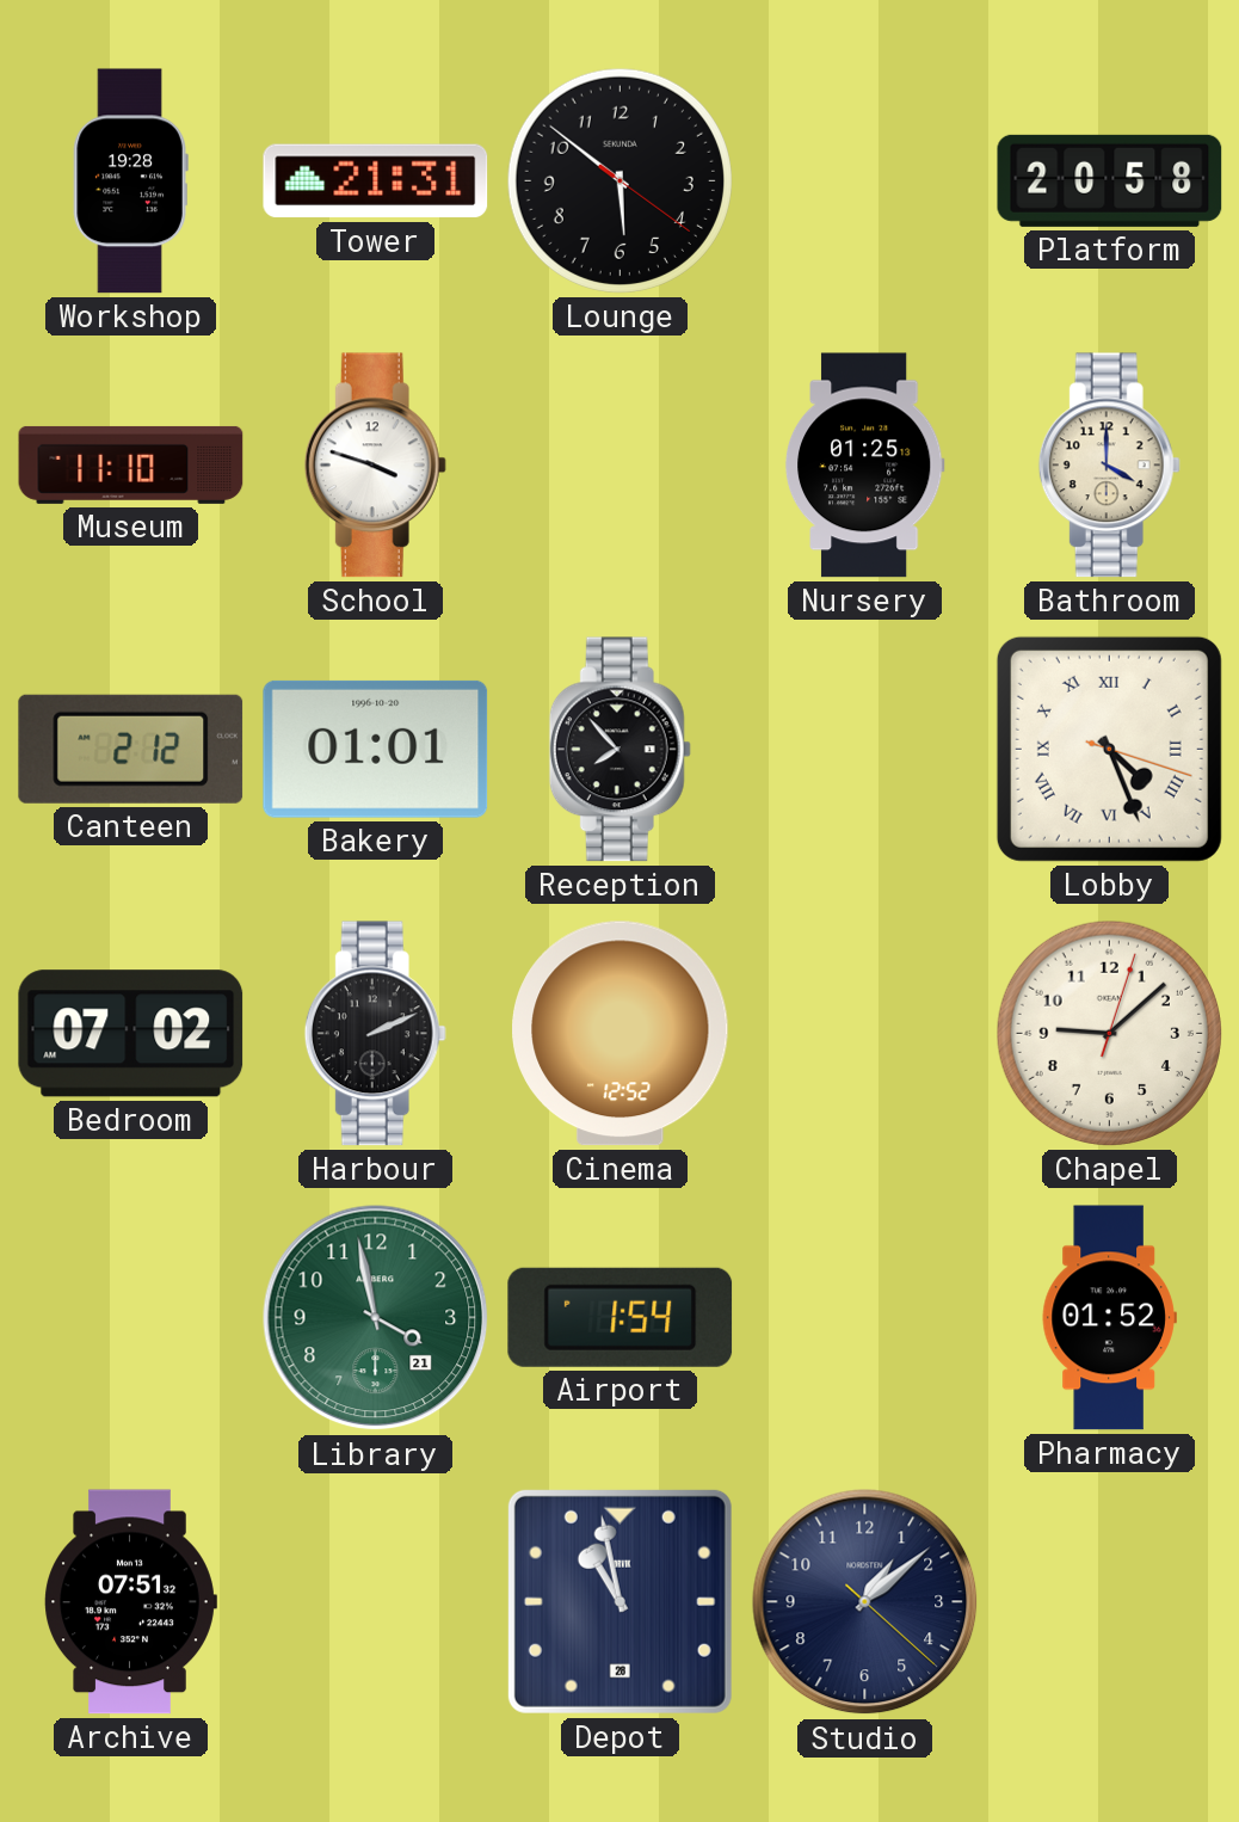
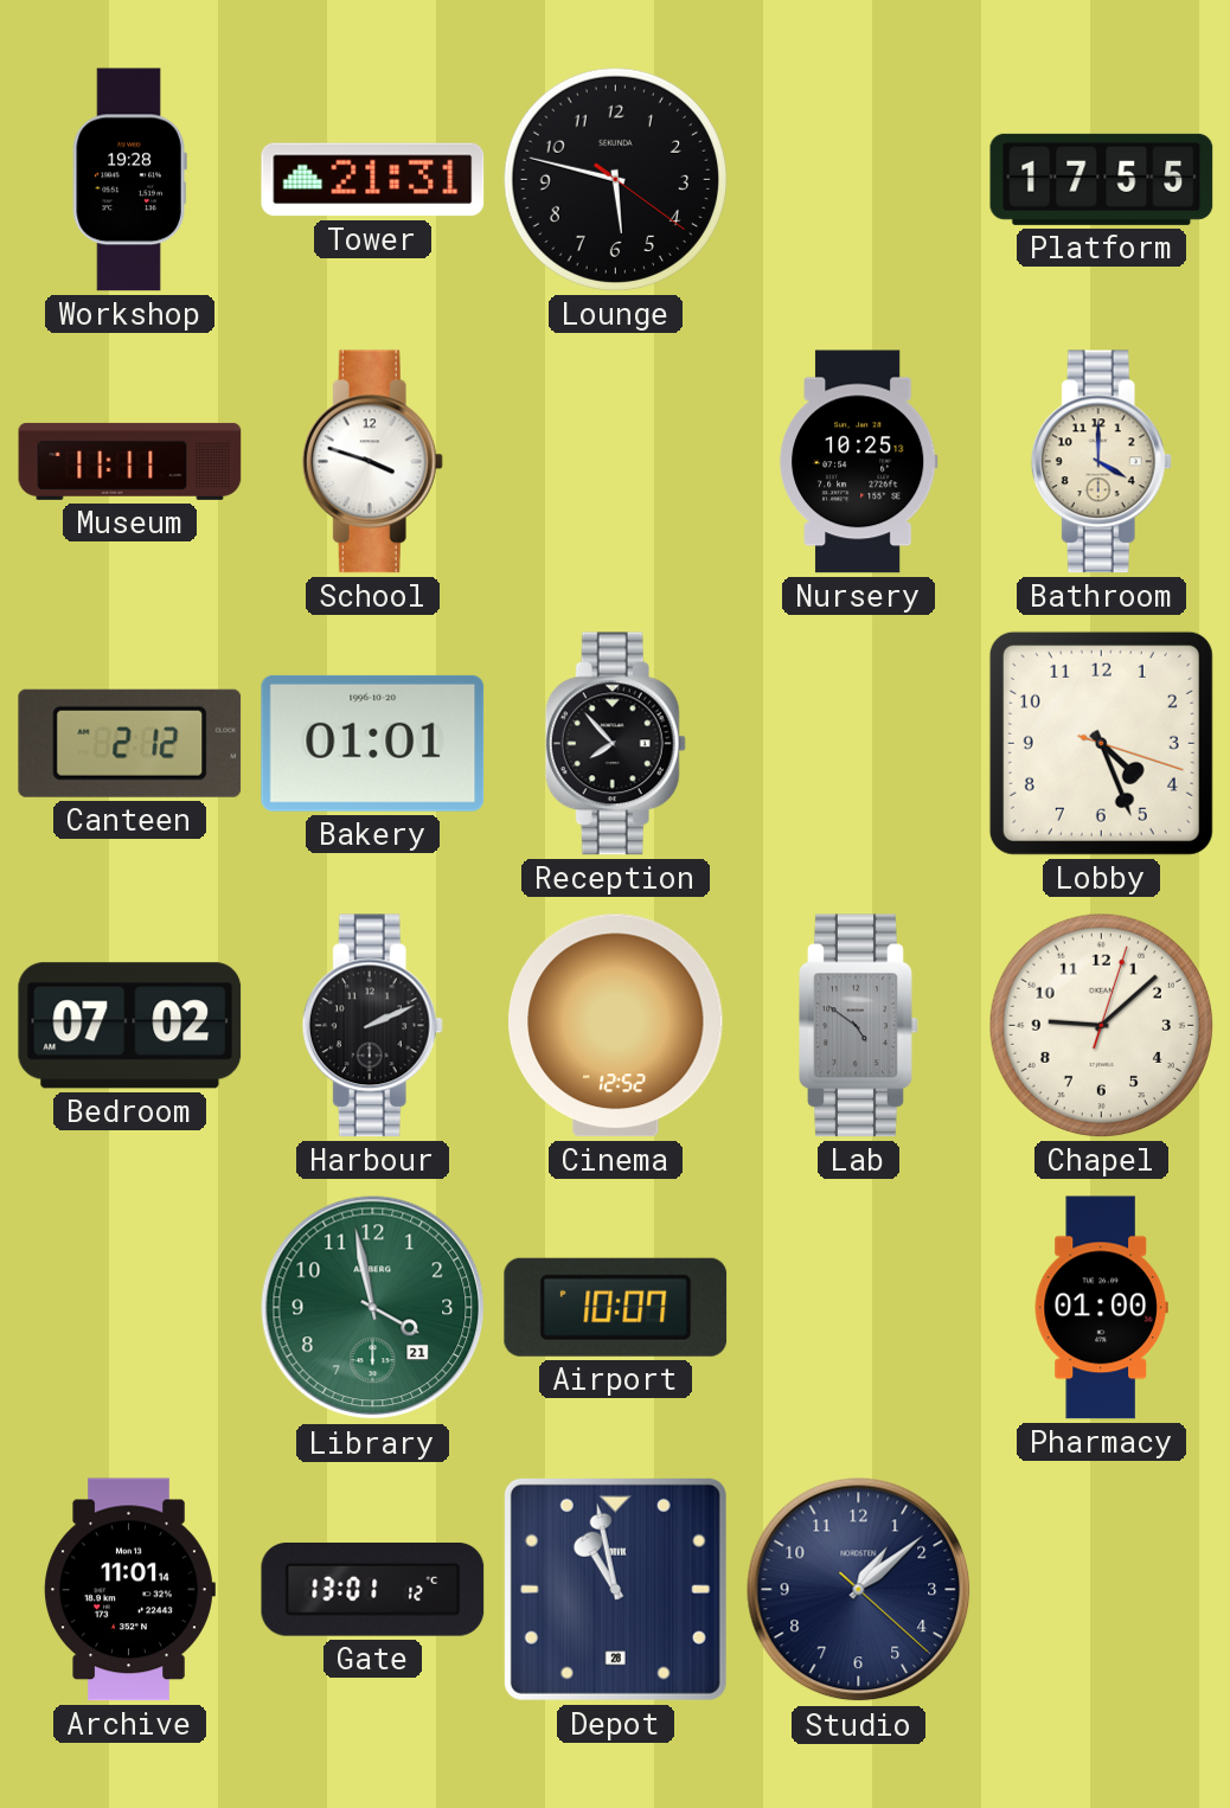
Lounge: 5:51 -> 5:47
Platform: 20:58 -> 17:55
Museum: 11:10 -> 11:11
Nursery: 01:25 -> 10:25
Lobby numerals: Roman -> Arabic
Lab: none -> 4:51
Airport: 1:54 -> 10:07
Pharmacy: 01:52 -> 01:00
Archive: 07:51 -> 11:01
Gate: none -> 13:01
